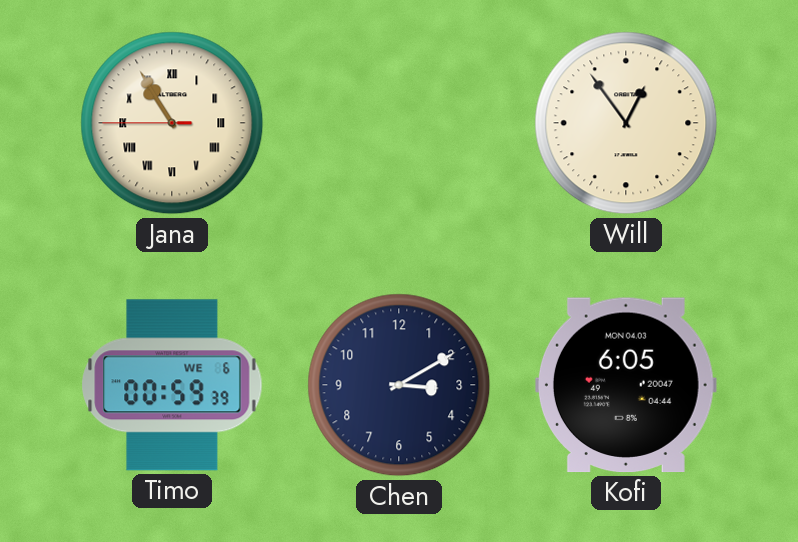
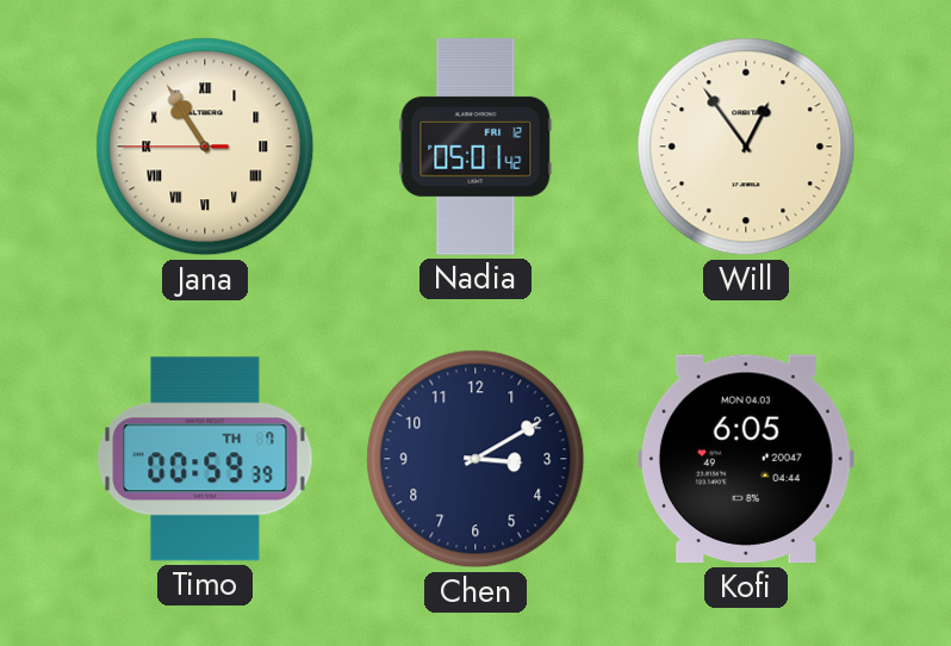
Nadia: none -> 05:01
Timo date: WE 6 -> TH 7
